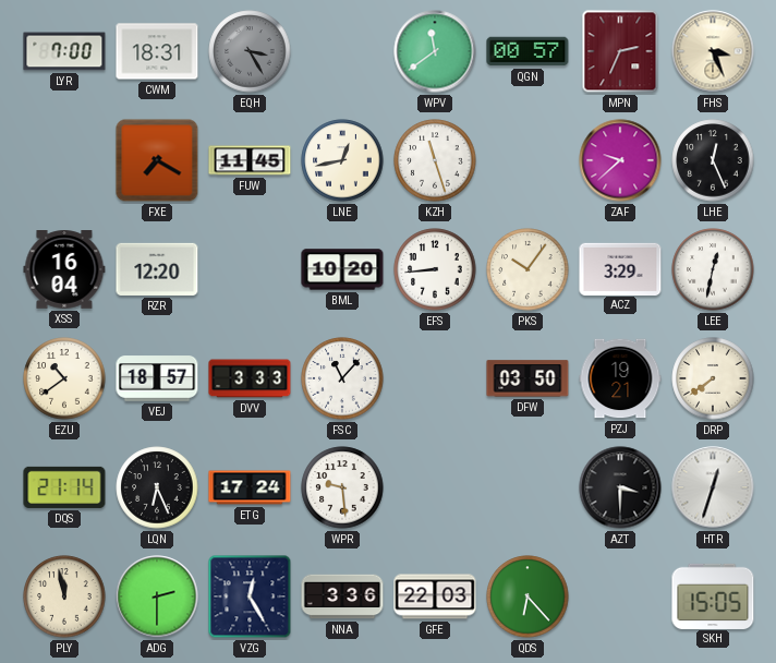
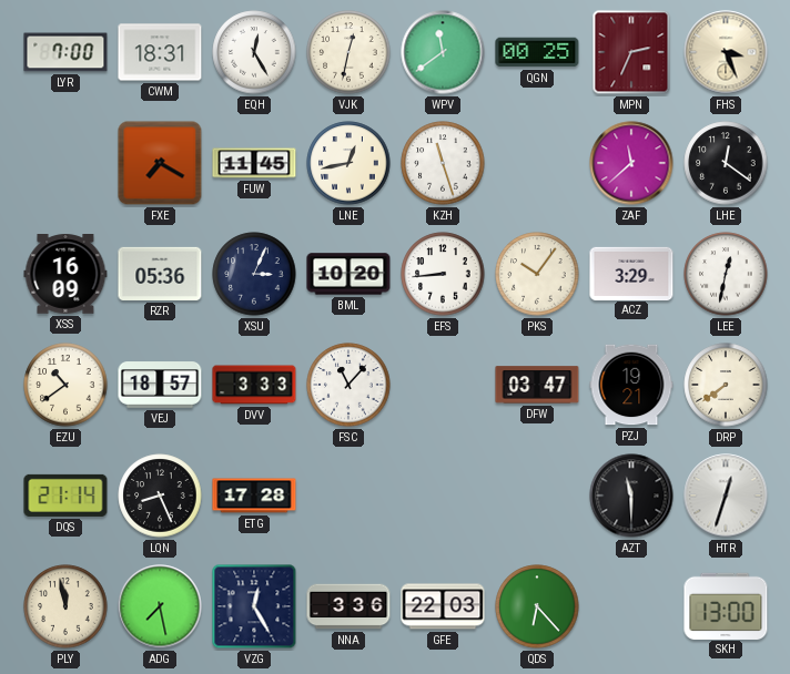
EQH: 3:25 -> 12:25
EQH dial: grey -> white
VJK: none -> 12:32
QGN: 00:57 -> 00:25
ZAF: 9:38 -> 11:38
LHE: 12:26 -> 12:21
XSS: 16:04 -> 16:09
RZR: 12:20 -> 05:36
XSU: none -> 3:04
DFW: 03:50 -> 03:47
LQN: 6:26 -> 8:26
ETG: 17:24 -> 17:28
WPR: 9:29 -> none
AZT: 3:30 -> 11:30
ADG: 2:30 -> 7:28
SKH: 15:05 -> 13:00
